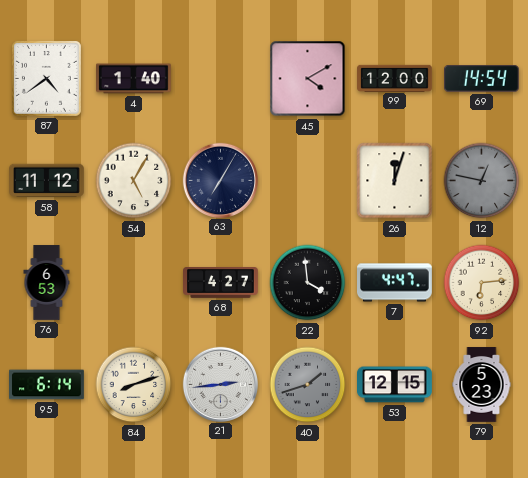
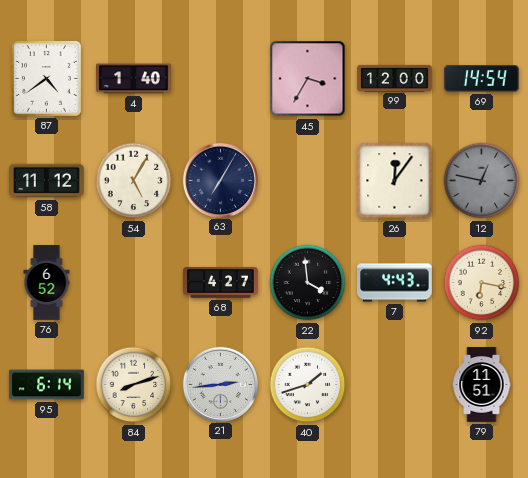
45: 4:10 -> 3:35
26: 12:03 -> 12:06
76: 6:53 -> 6:52
7: 4:47 -> 4:43
92: 6:14 -> 6:17
40 dial: grey -> white
53: 12:15 -> none
79: 5:23 -> 11:51
